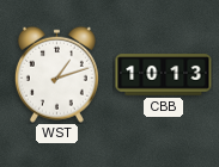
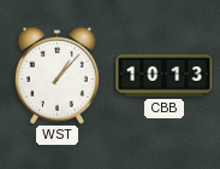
WST: 1:12 -> 1:07
